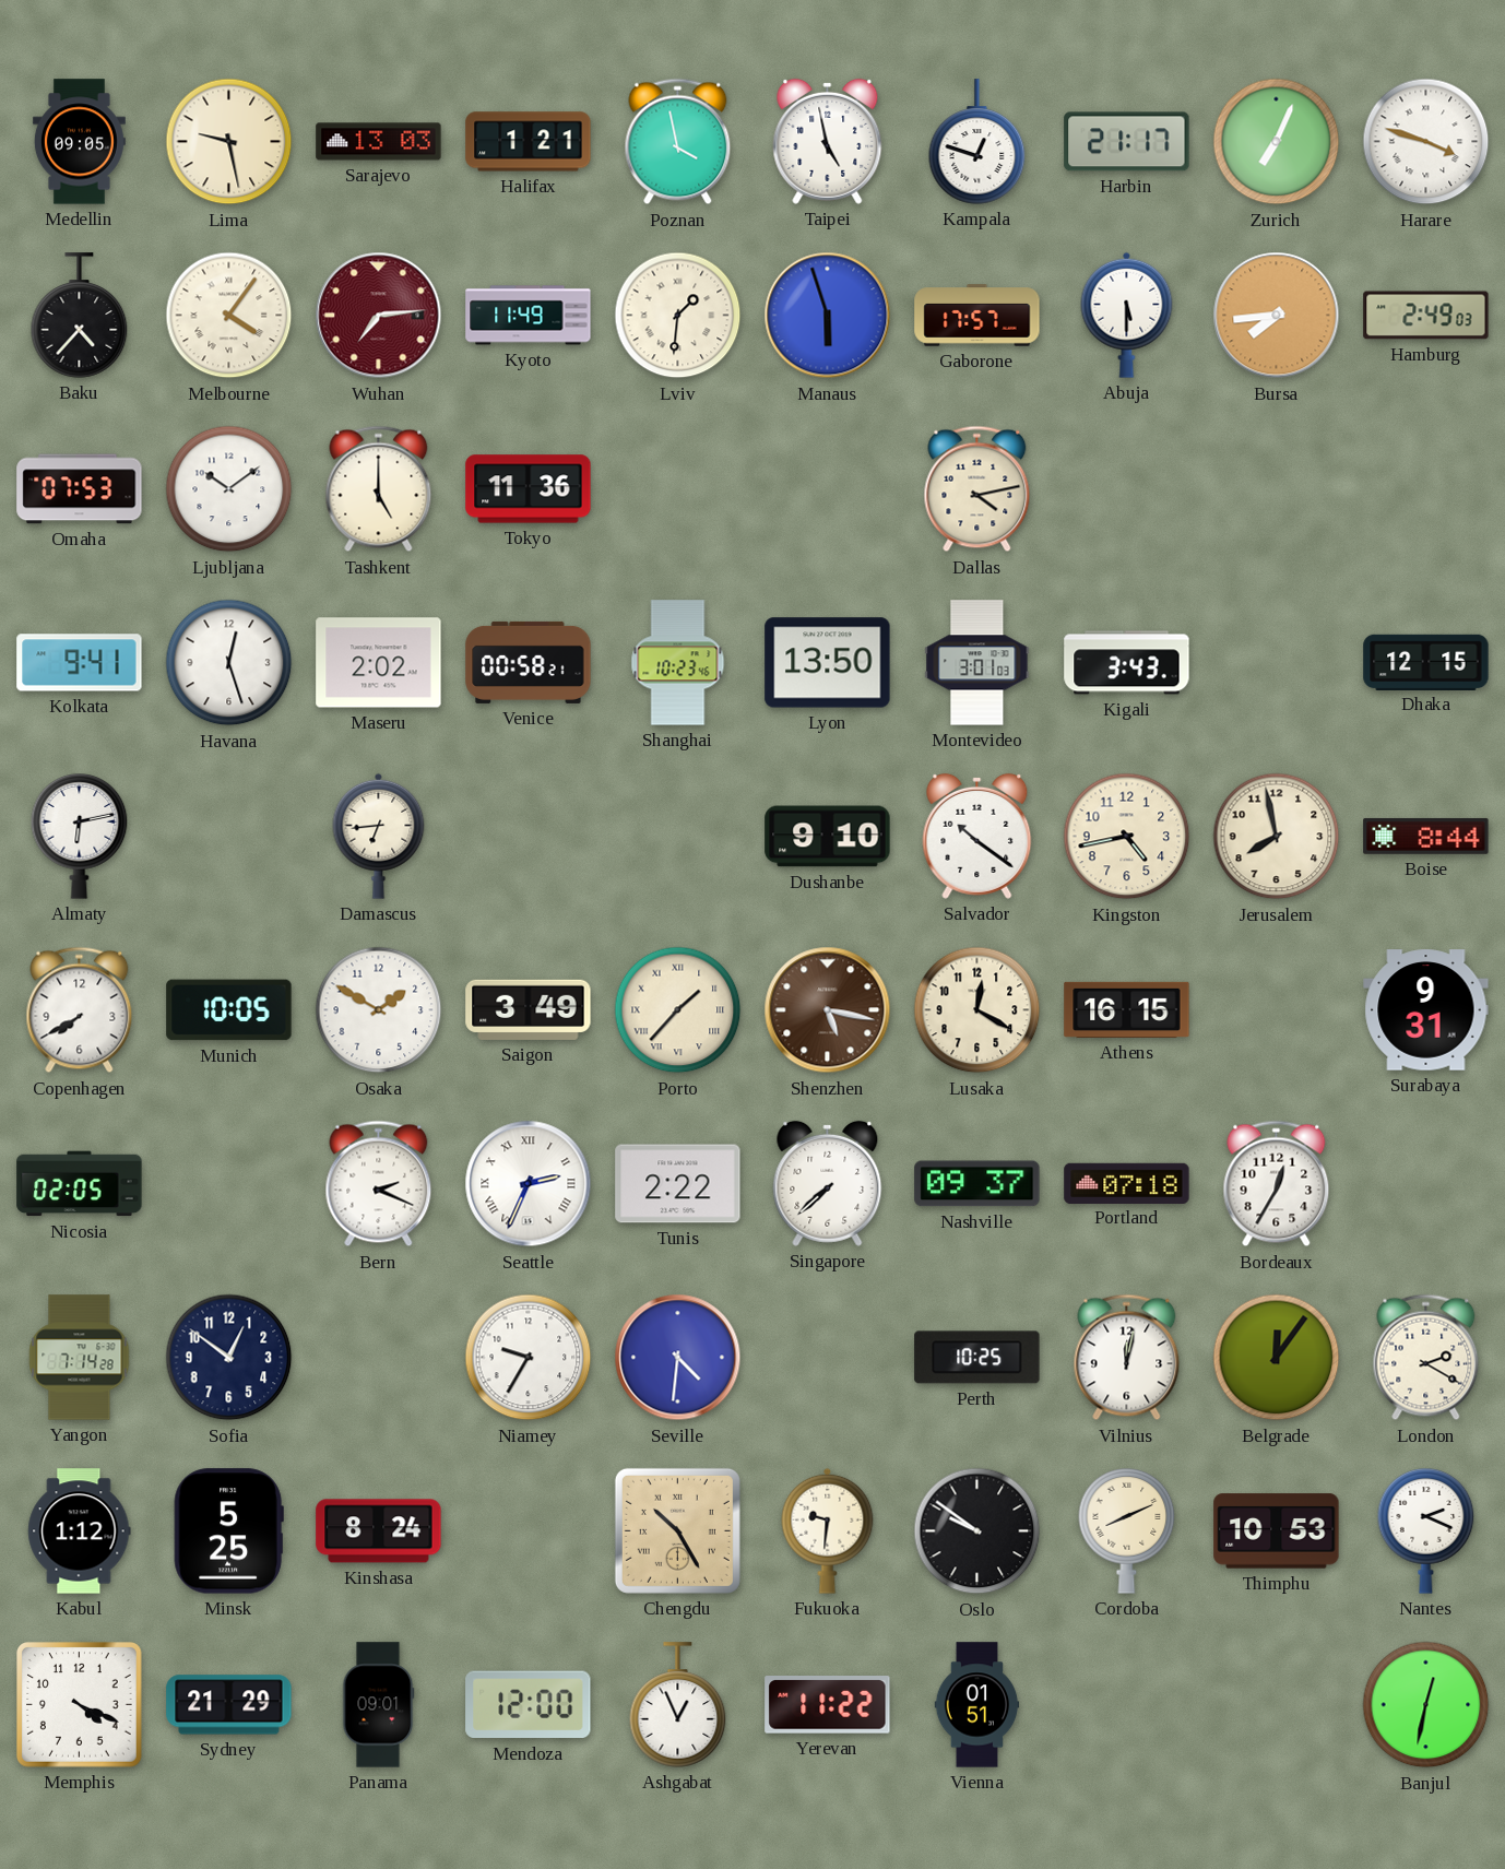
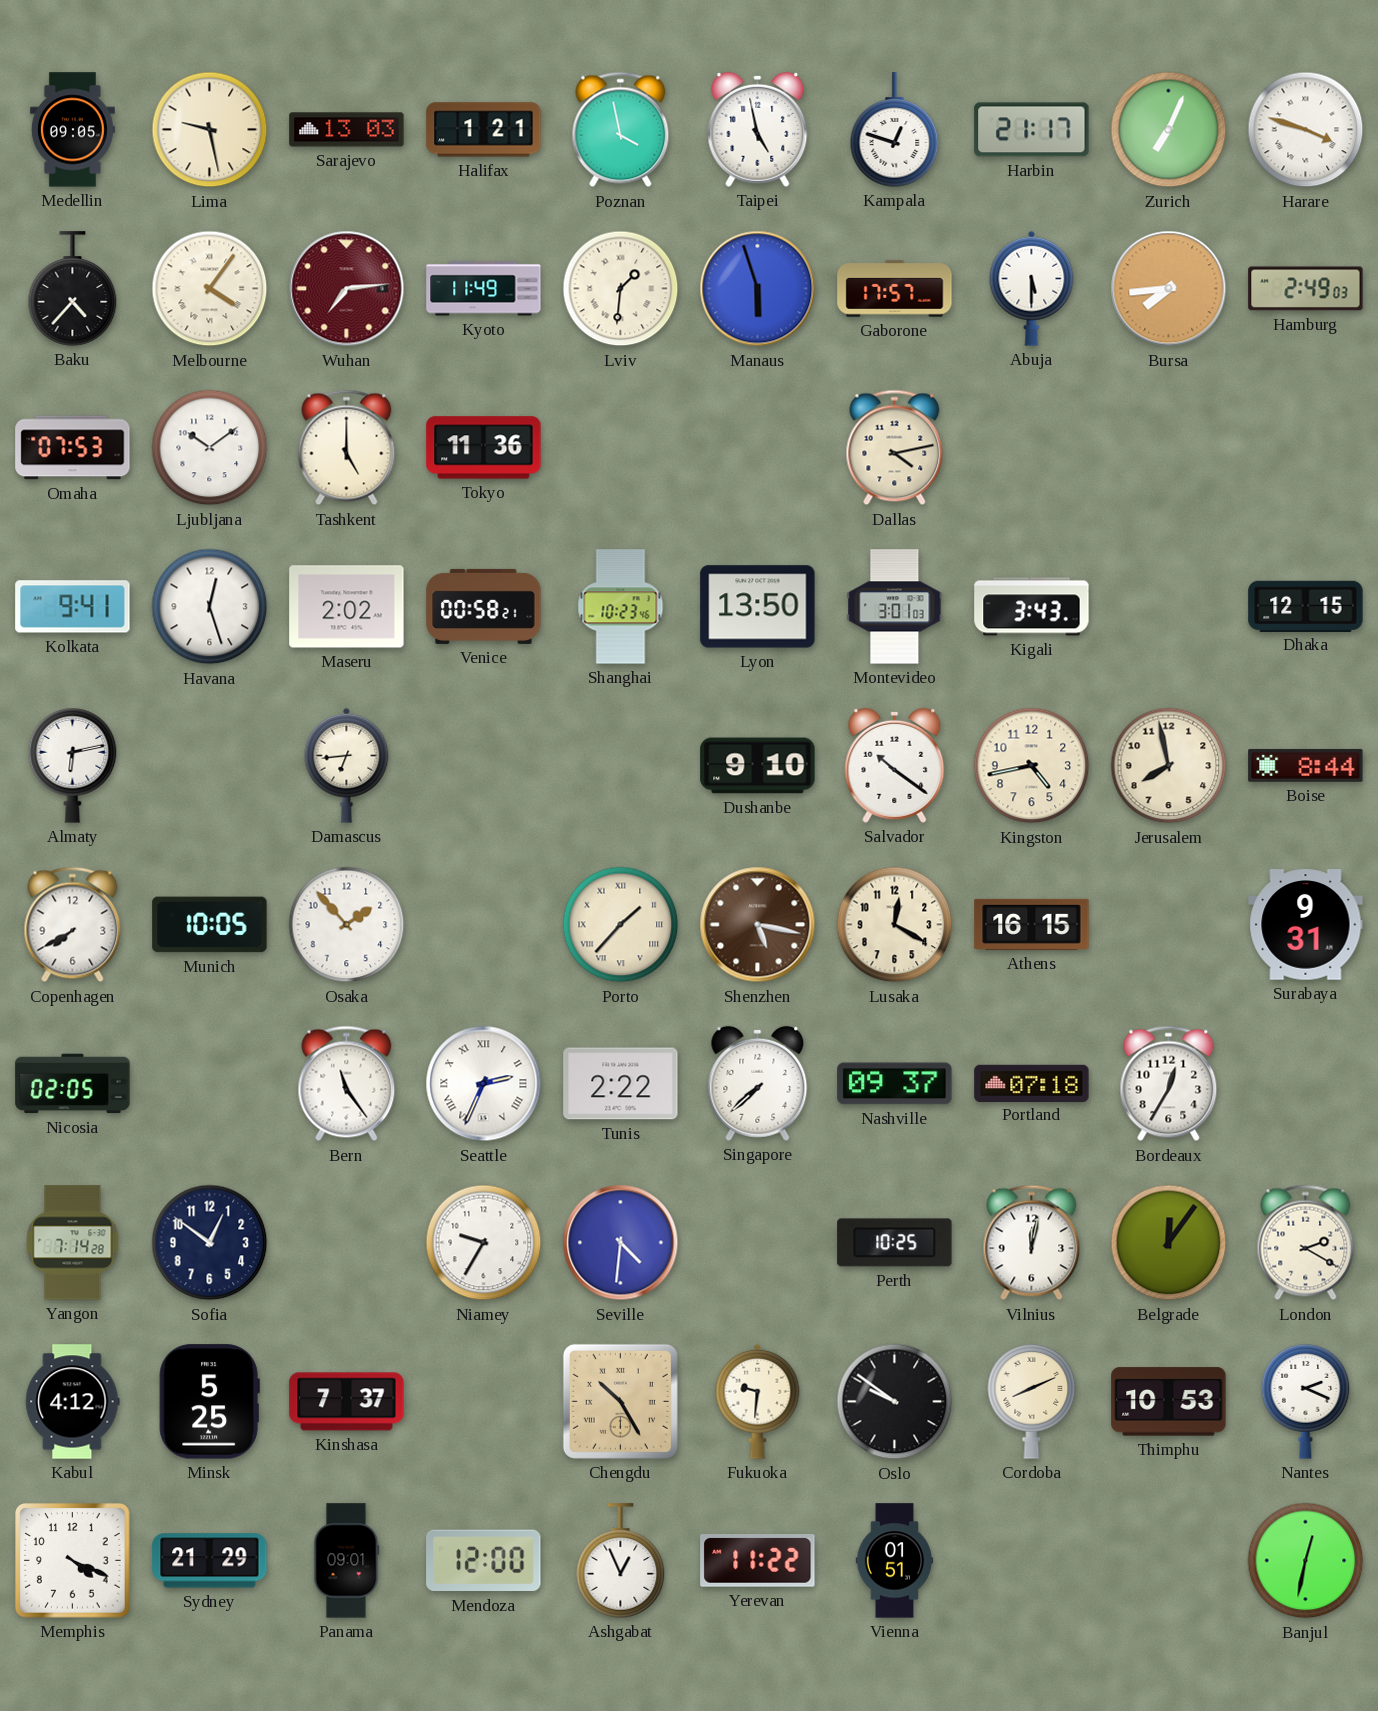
Osaka: 1:50 -> 1:53
Saigon: 3:49 -> none
Bern: 2:19 -> 11:24
Kabul: 1:12 -> 4:12
Kinshasa: 8:24 -> 7:37
